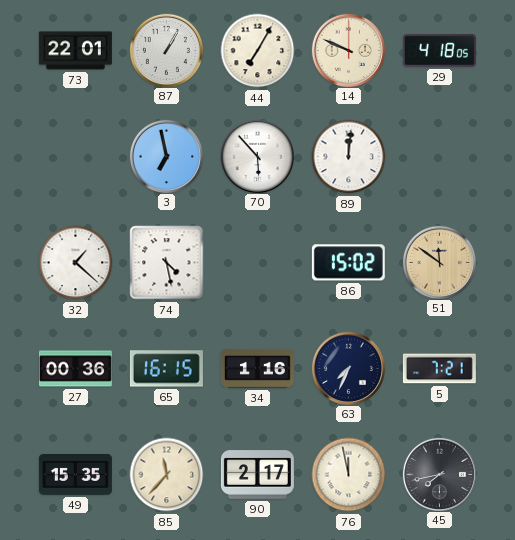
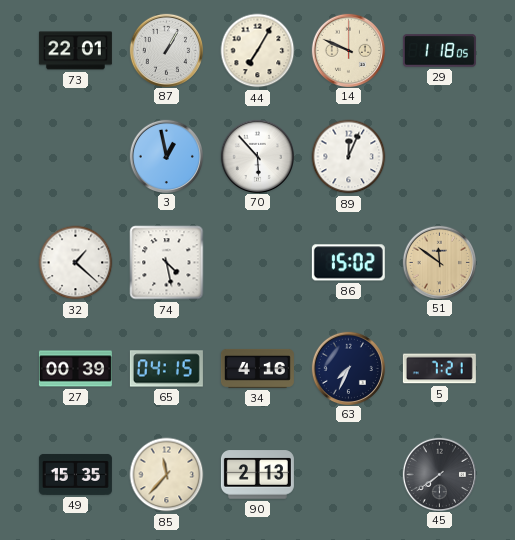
29: 4:18 -> 1:18
3: 6:58 -> 12:58
89: 12:01 -> 12:04
27: 00:36 -> 00:39
65: 16:15 -> 04:15
34: 1:16 -> 4:16
90: 2:17 -> 2:13
76: 11:58 -> none
45: 7:43 -> 7:39
